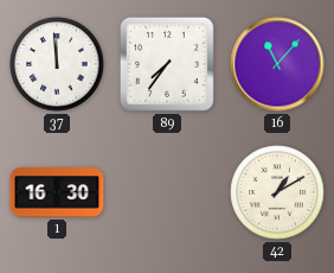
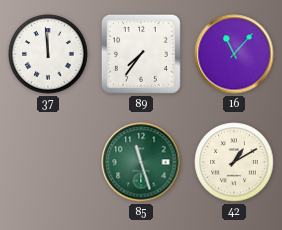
1: 16:30 -> none
85: none -> 11:27
